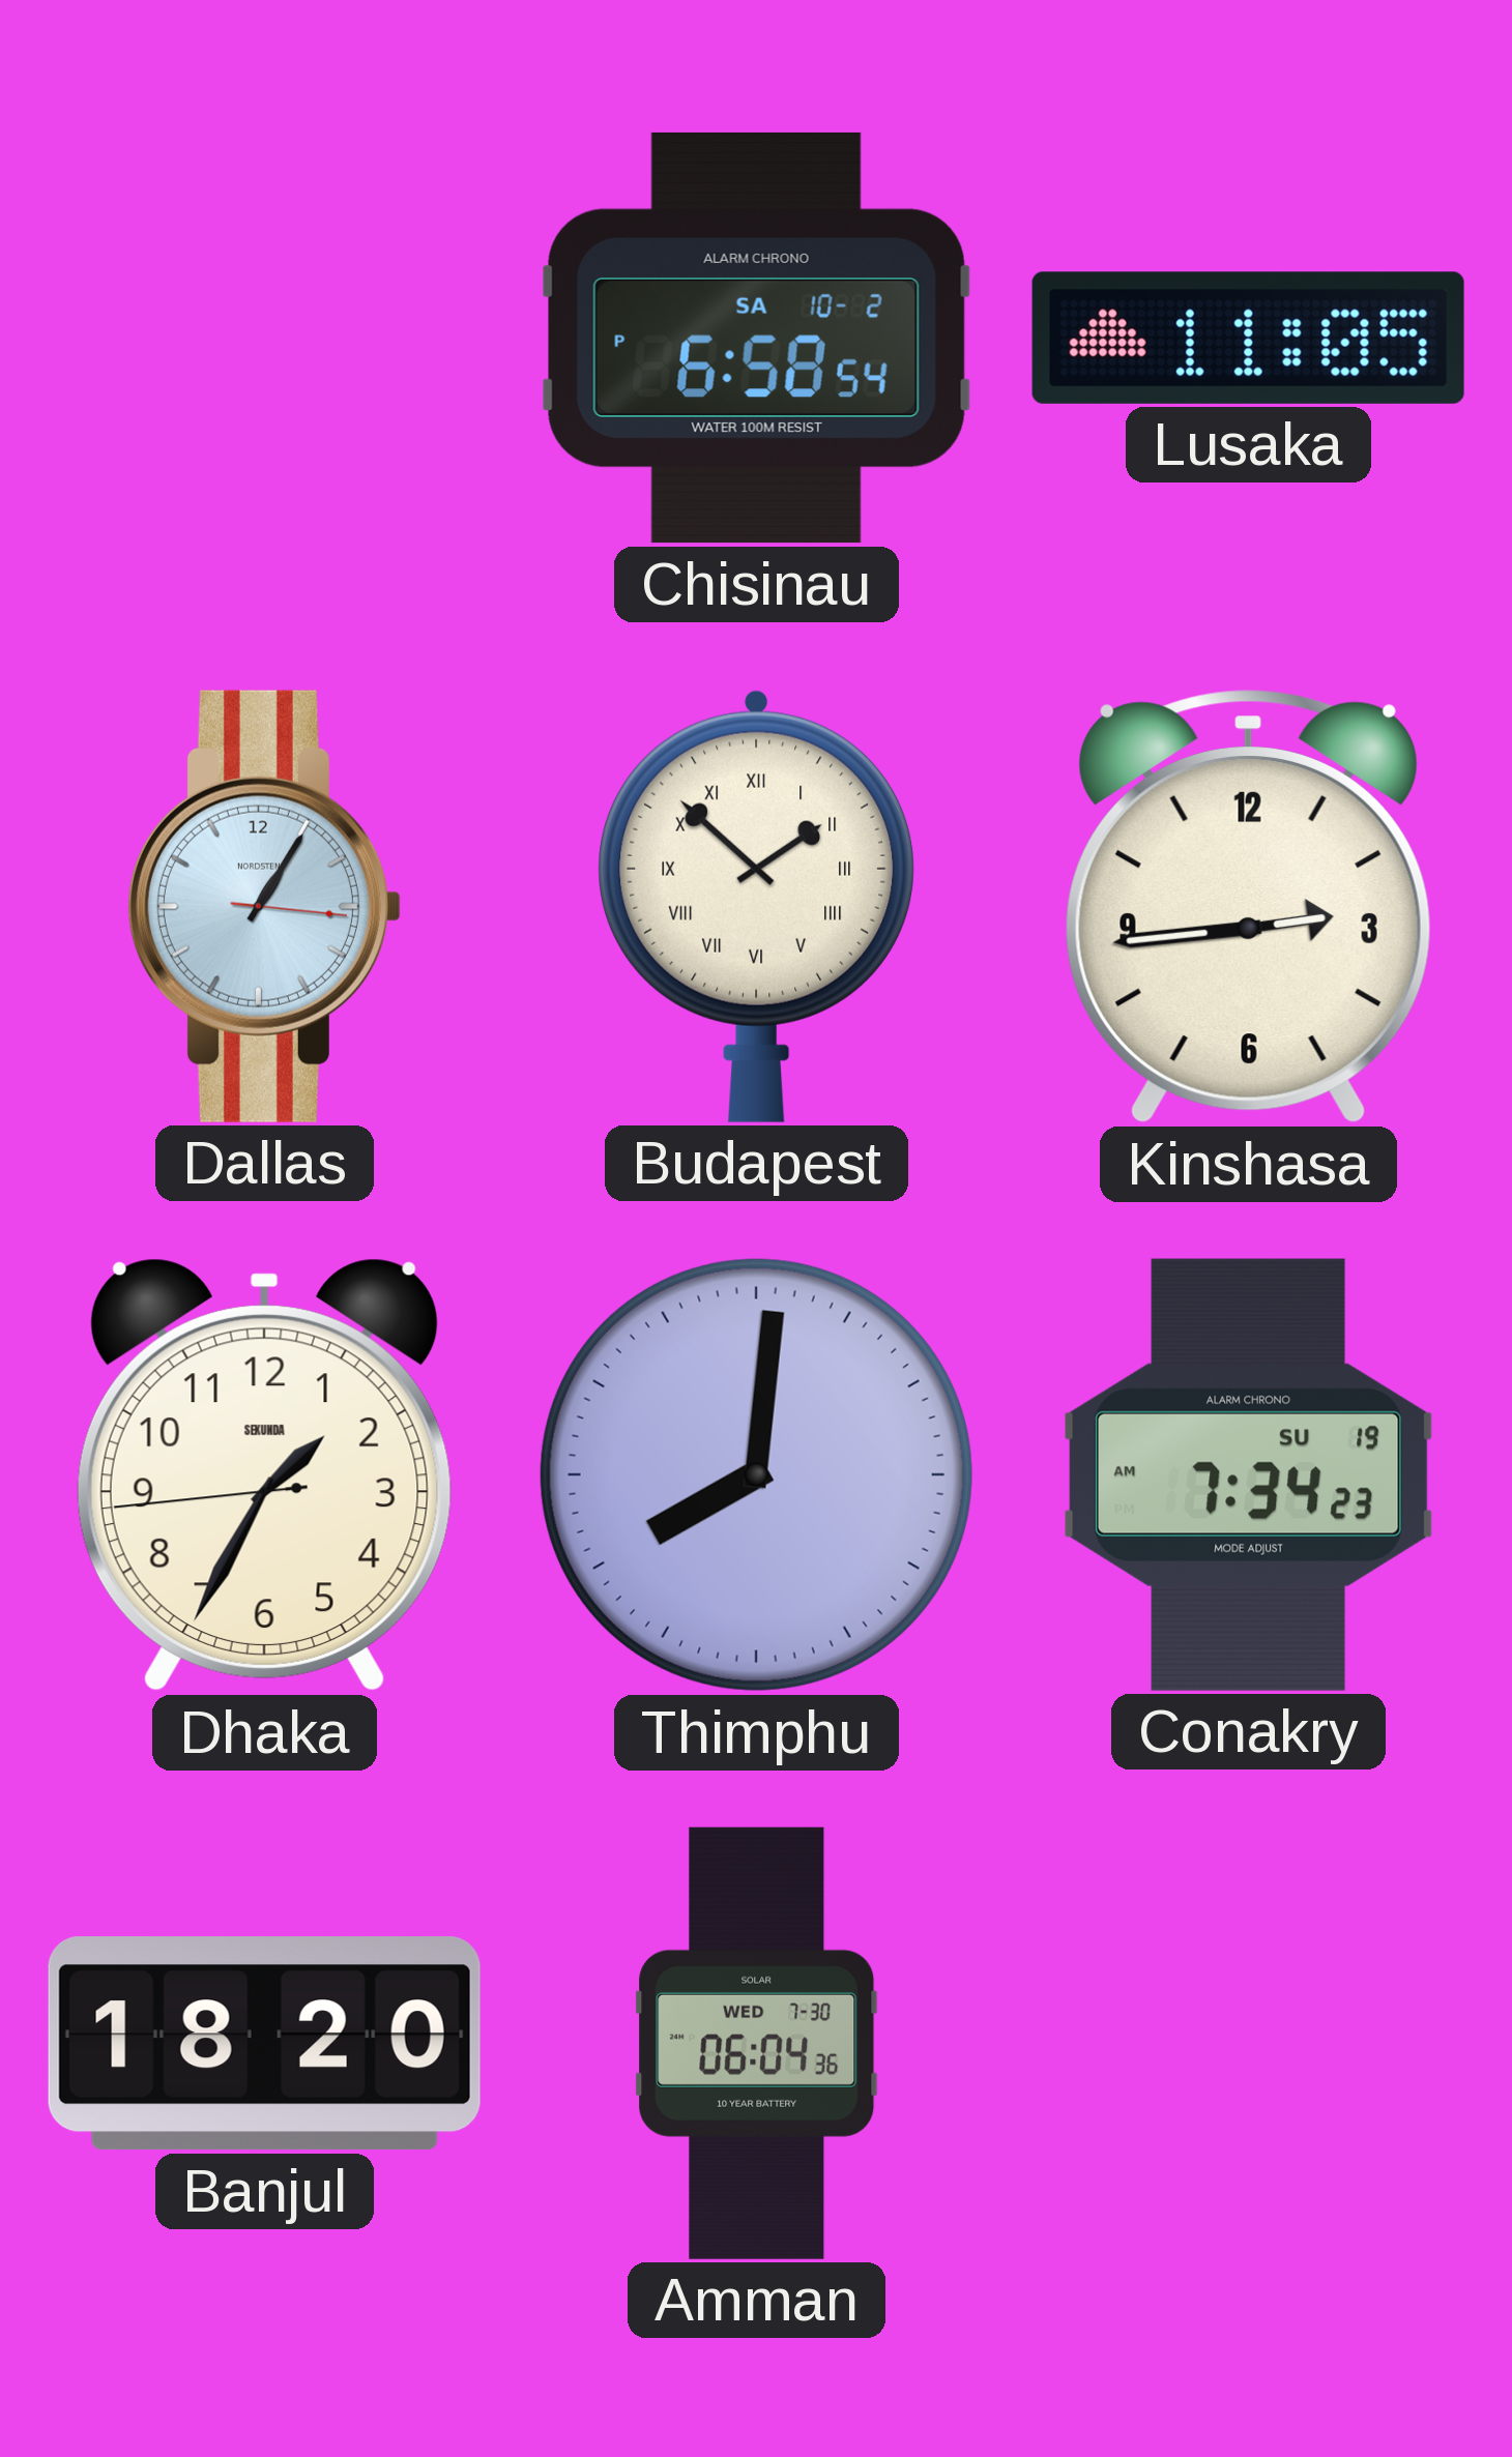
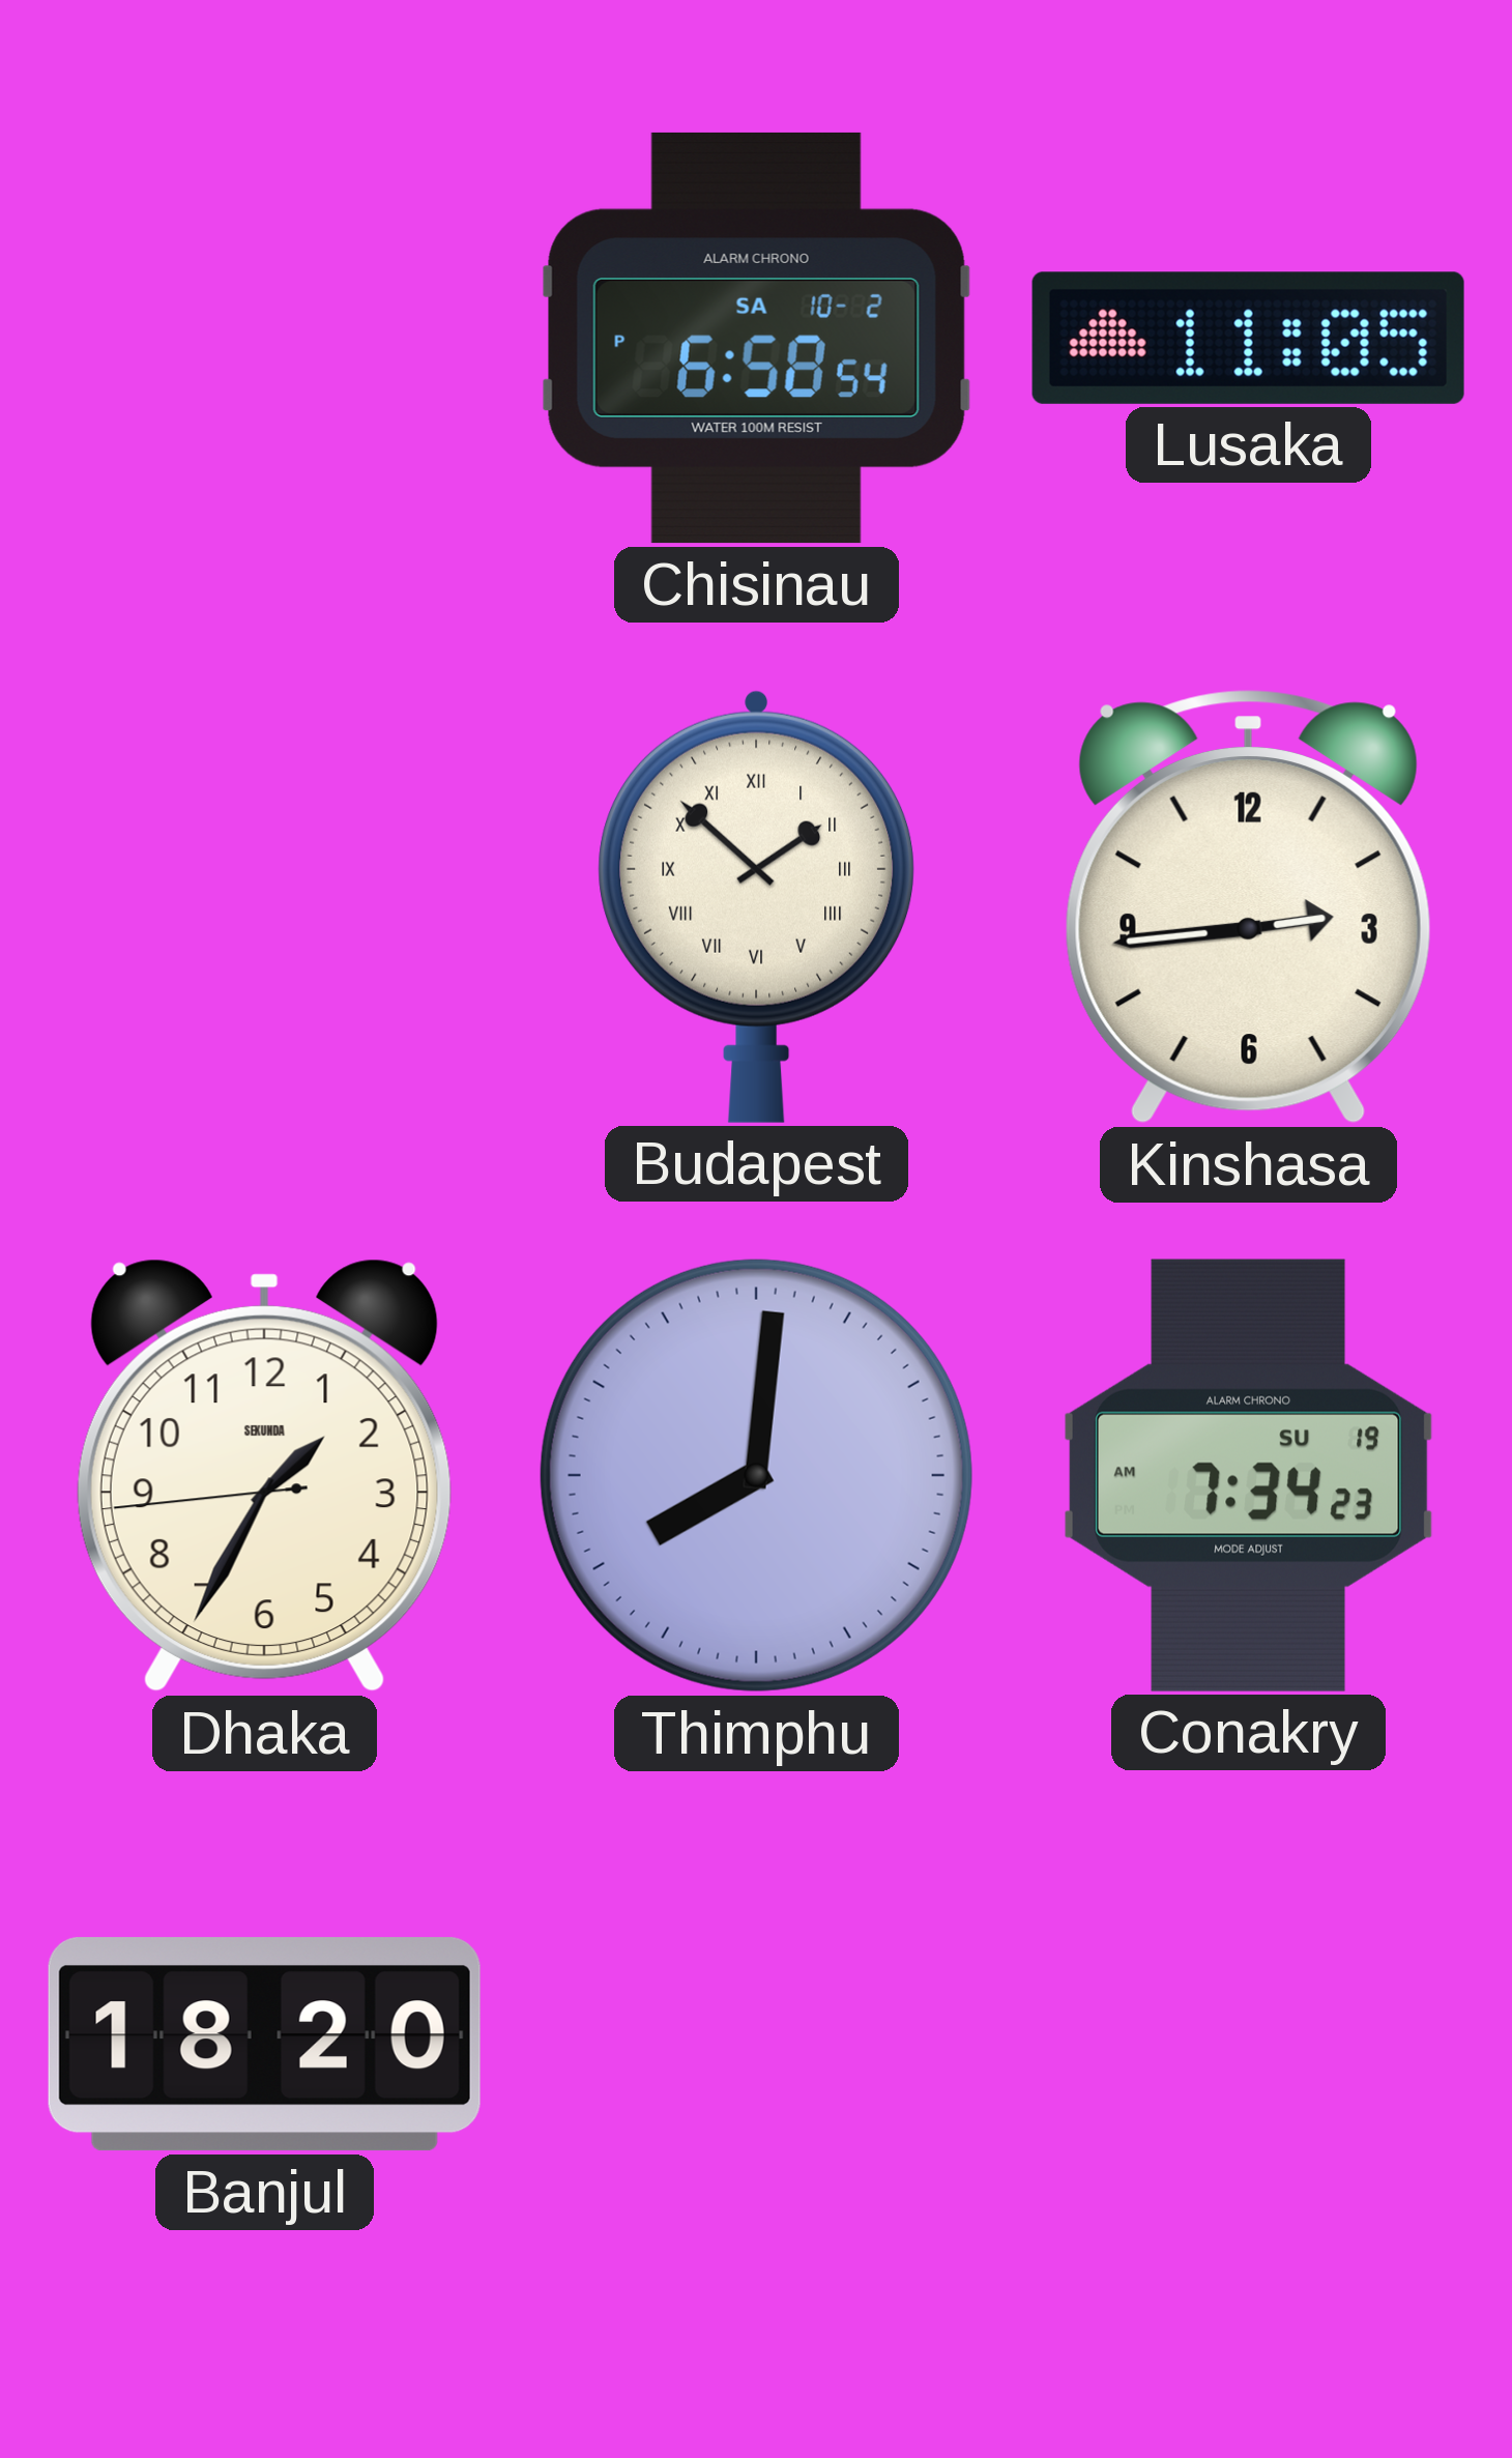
Dallas: 1:05 -> none
Amman: 06:04 -> none
